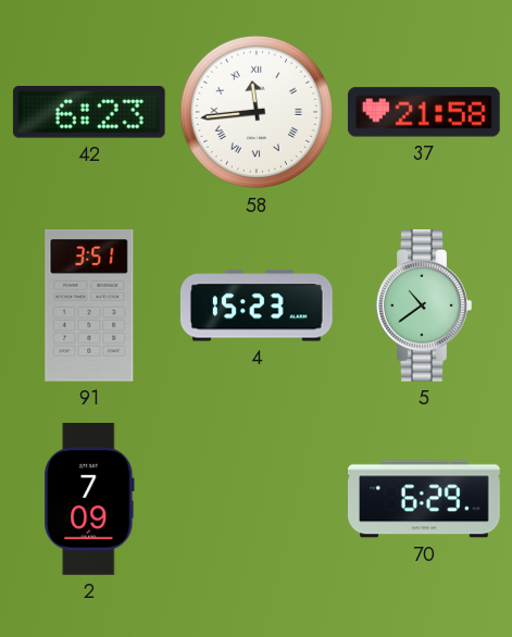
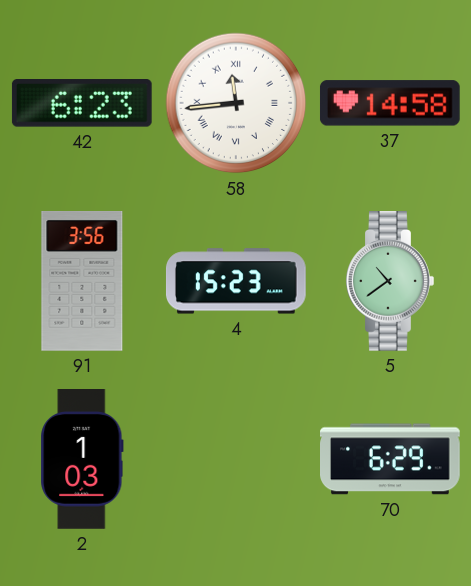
37: 21:58 -> 14:58
91: 3:51 -> 3:56
2: 7:09 -> 1:03
